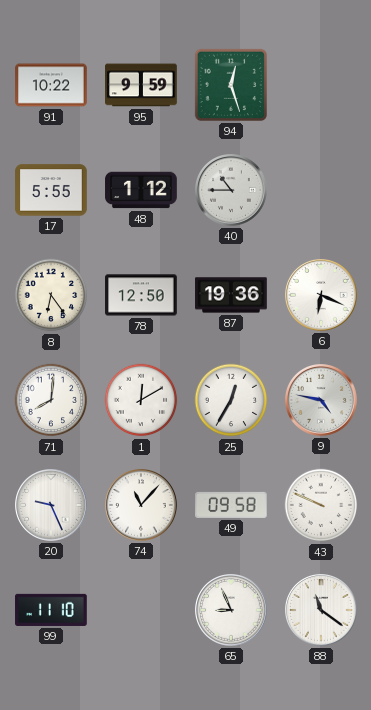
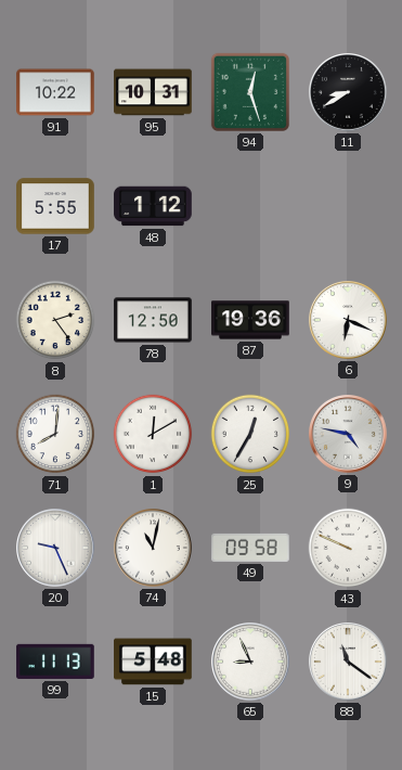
95: 9:59 -> 10:31
11: none -> 8:40
40: 10:45 -> none
8: 6:24 -> 2:24
74: 11:07 -> 11:02
99: 11:10 -> 11:13
15: none -> 5:48
